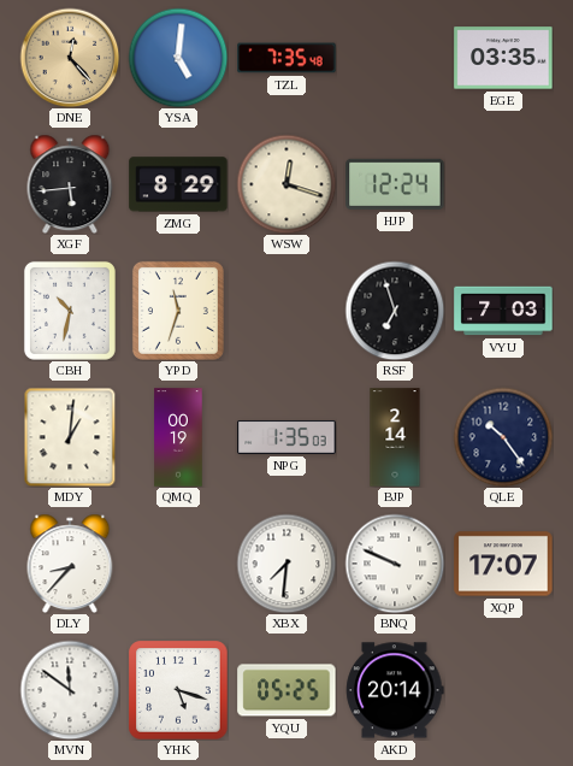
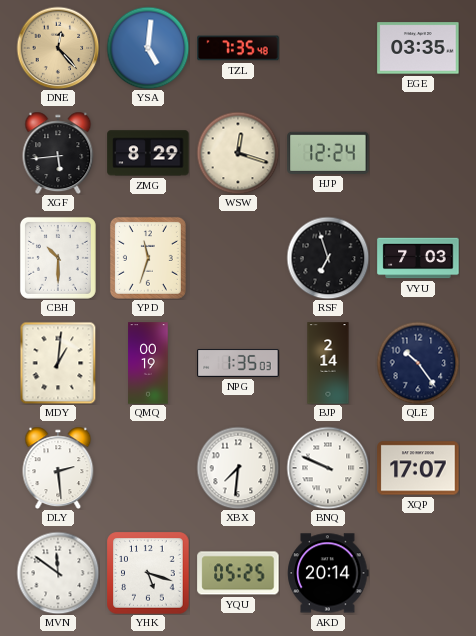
CBH: 10:32 -> 10:30
DLY: 8:37 -> 2:29
